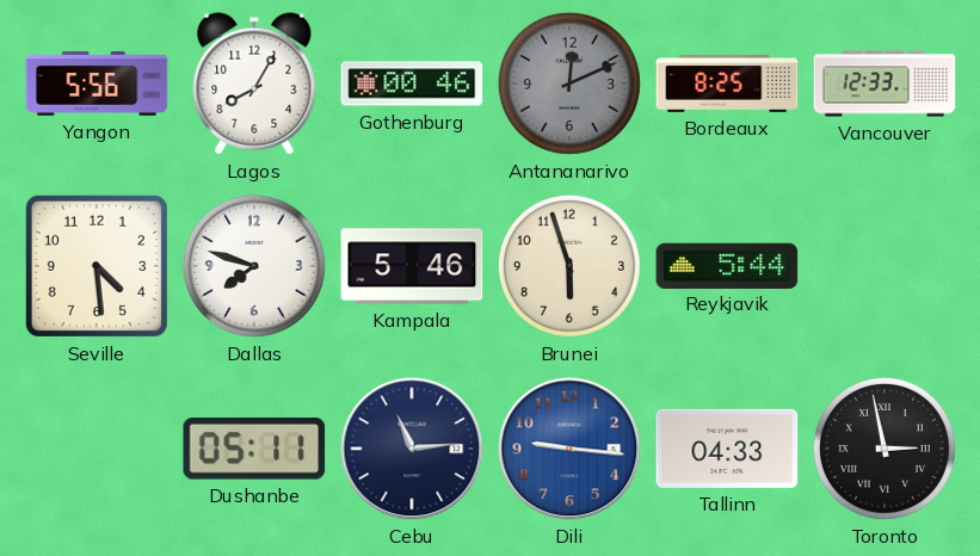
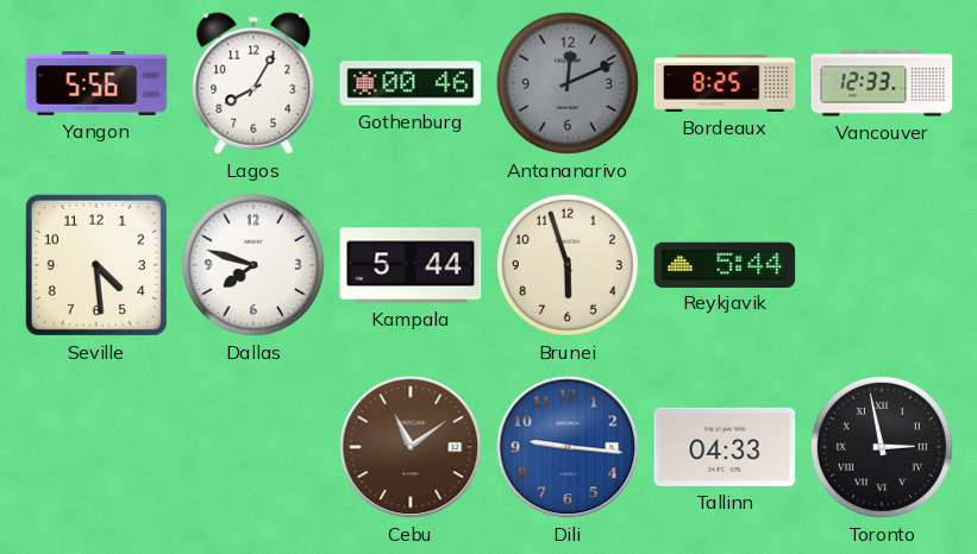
Kampala: 5:46 -> 5:44
Dushanbe: 05:11 -> none
Cebu: 11:14 -> 11:09
Cebu dial: navy -> brown
